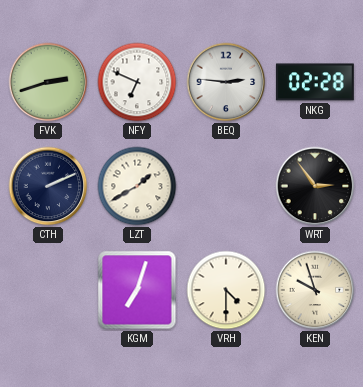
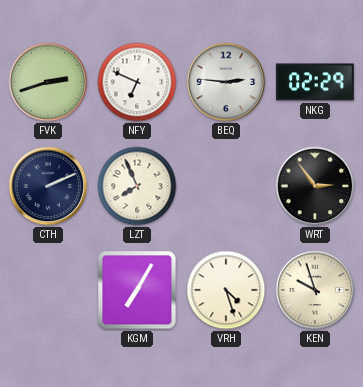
NKG: 02:28 -> 02:29
LZT: 1:40 -> 7:56
KGM: 7:03 -> 7:05
VRH: 4:30 -> 4:27
